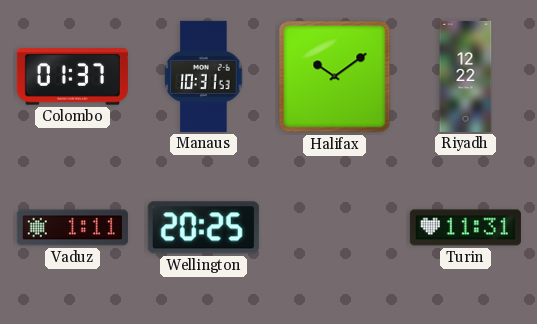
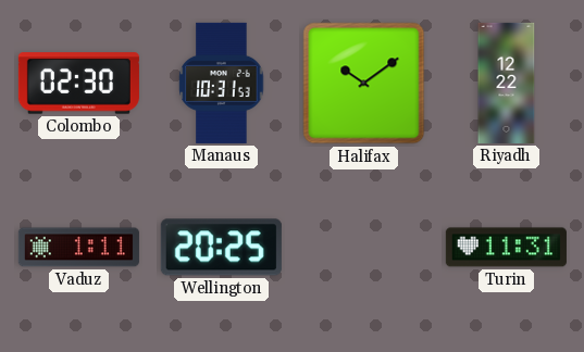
Colombo: 01:37 -> 02:30
